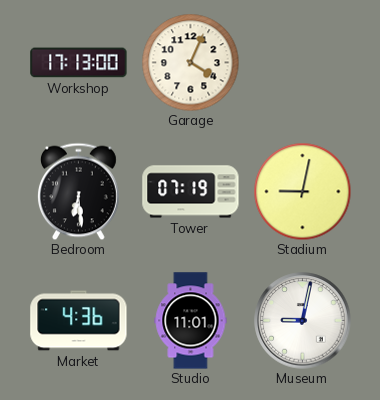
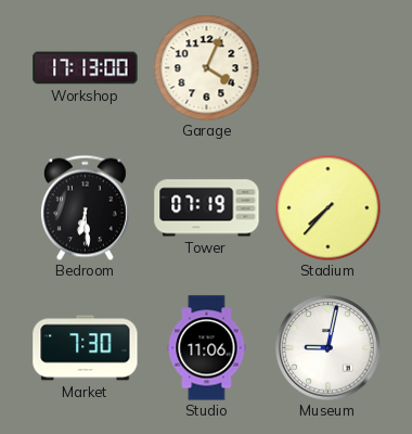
Stadium: 9:02 -> 7:37
Market: 4:36 -> 7:30
Studio: 11:01 -> 11:06
